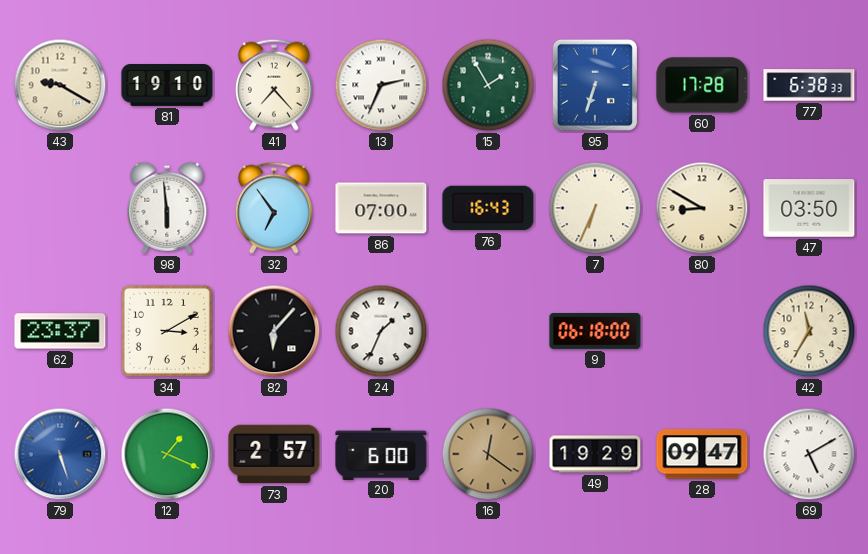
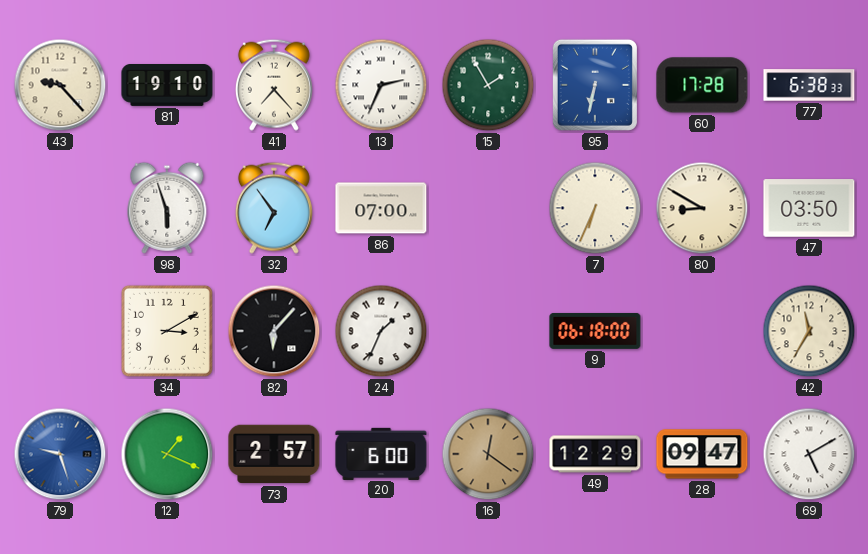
43: 9:20 -> 9:23
95: 6:33 -> 6:32
98: 5:59 -> 5:57
76: 16:43 -> none
62: 23:37 -> none
79: 5:27 -> 9:27
49: 19:29 -> 12:29
